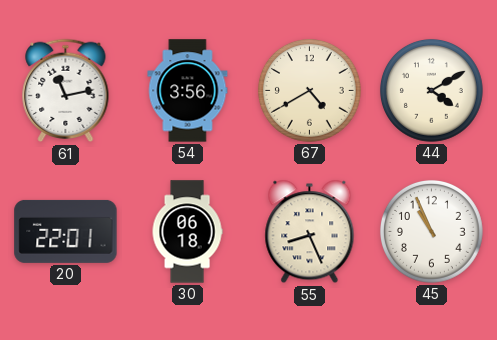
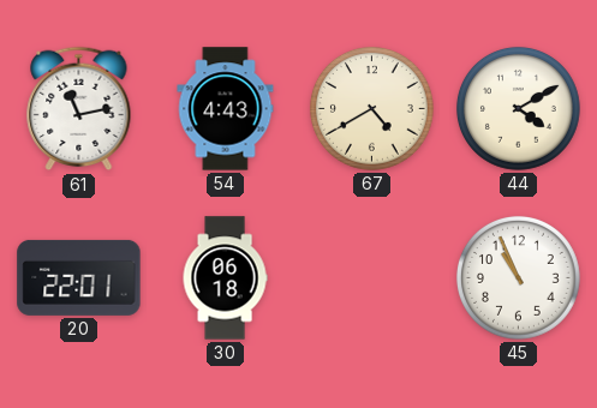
54: 3:56 -> 4:43
55: 8:26 -> none
